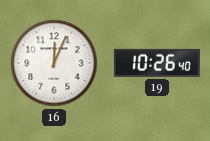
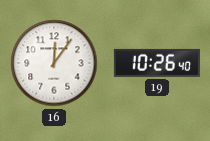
16: 12:04 -> 12:06
